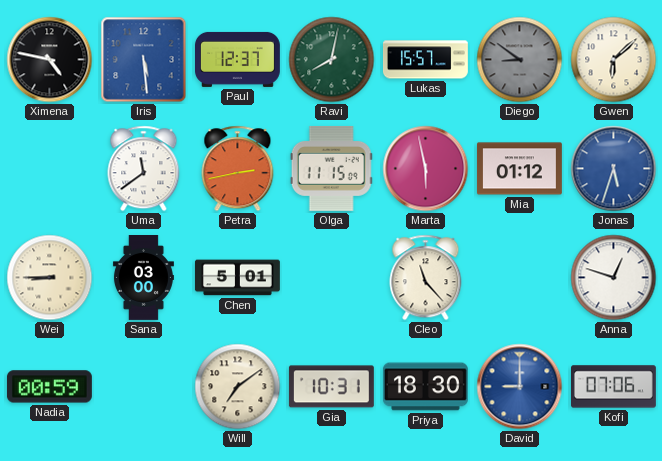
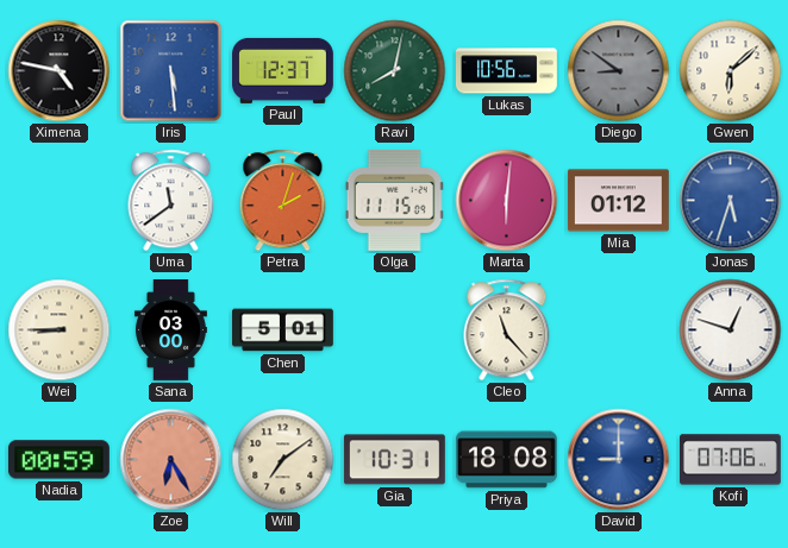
Lukas: 15:57 -> 10:56
Petra: 2:43 -> 2:03
Marta: 5:58 -> 6:01
Zoe: none -> 6:25
Priya: 18:30 -> 18:08
